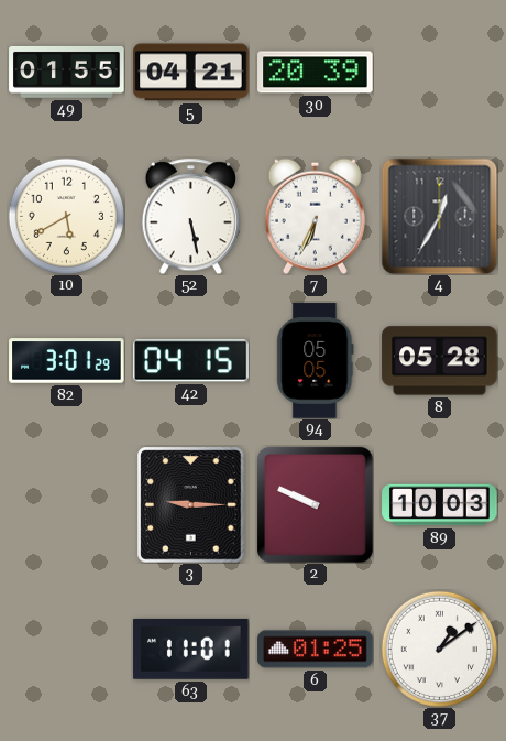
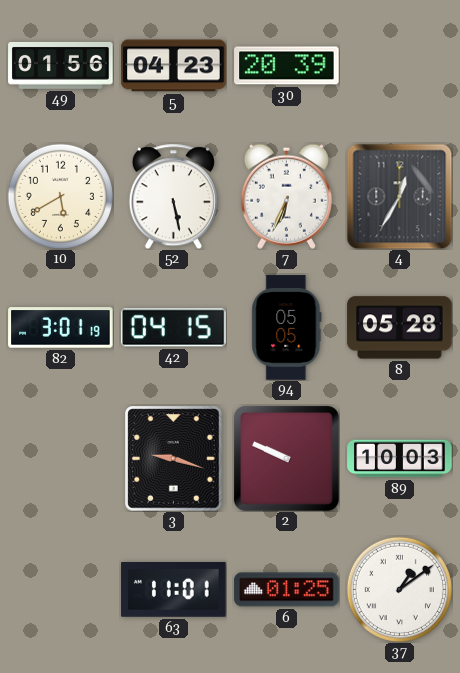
49: 01:55 -> 01:56
5: 04:21 -> 04:23
82: 3:01:29 -> 3:01:19
3: 9:15 -> 9:18
